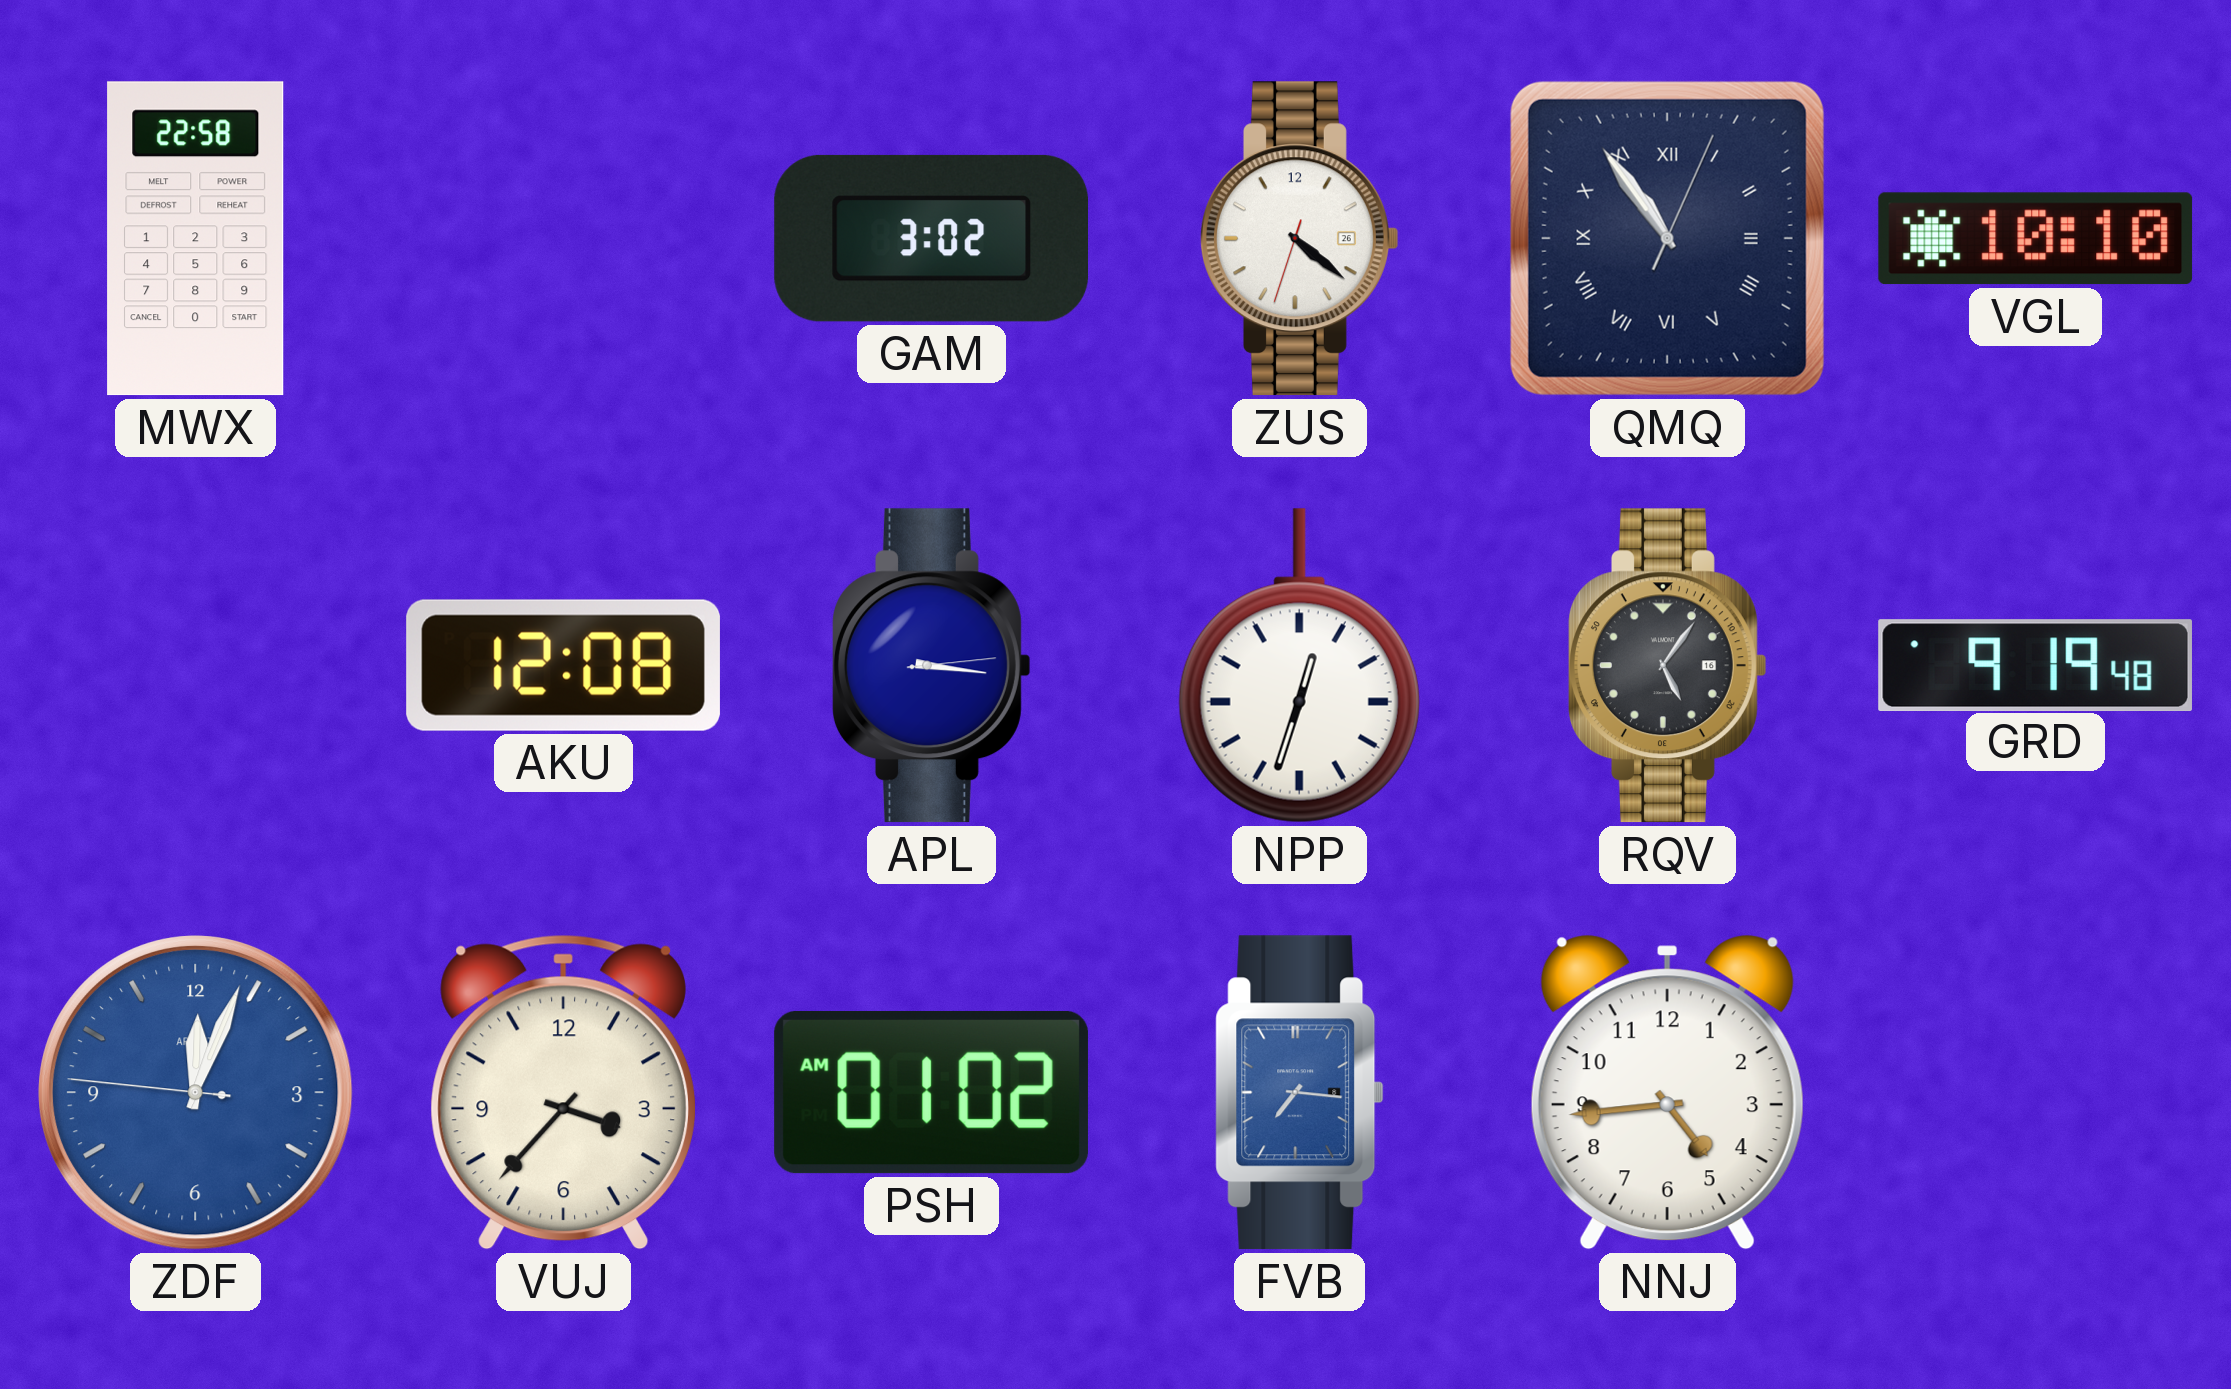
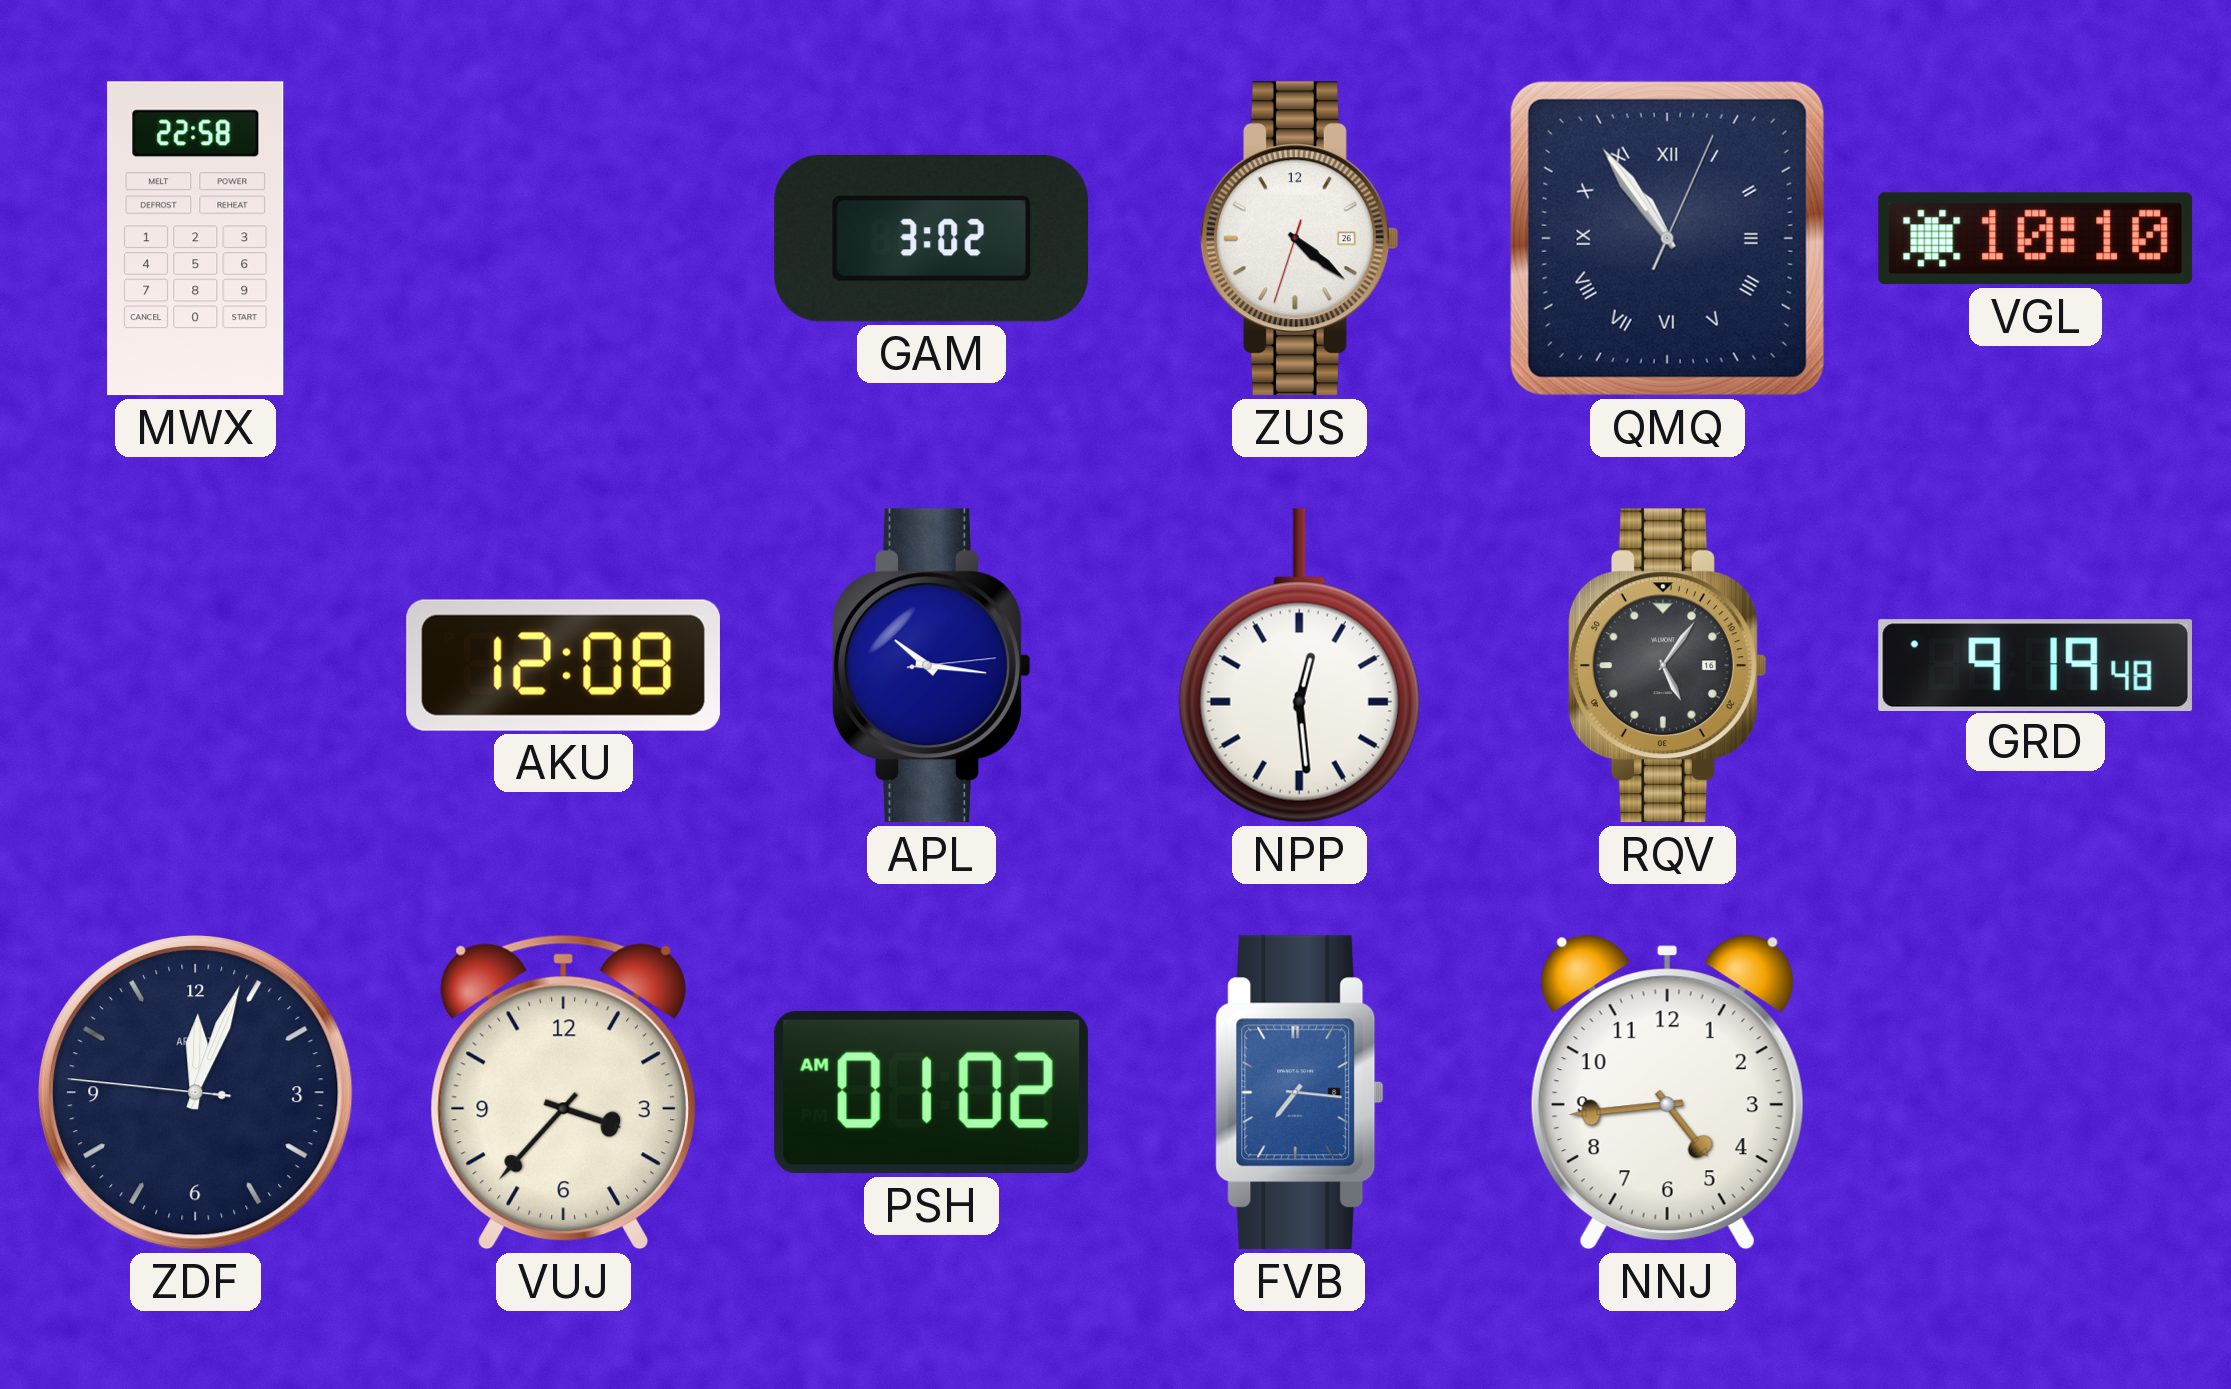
APL: 3:16 -> 10:16
NPP: 12:33 -> 12:29
ZDF dial: blue -> navy
